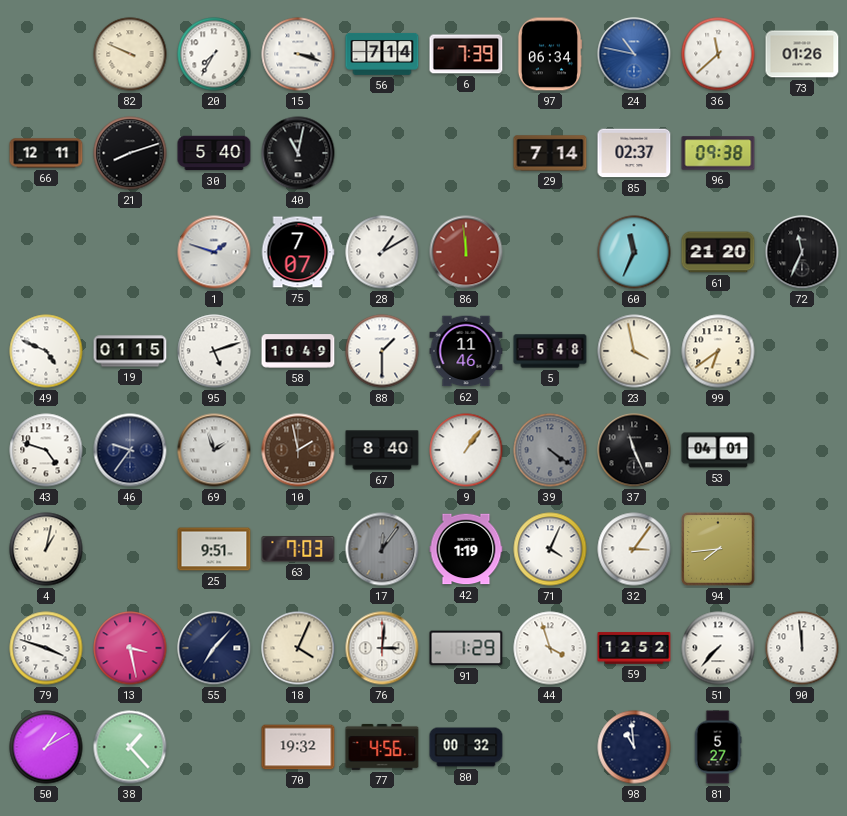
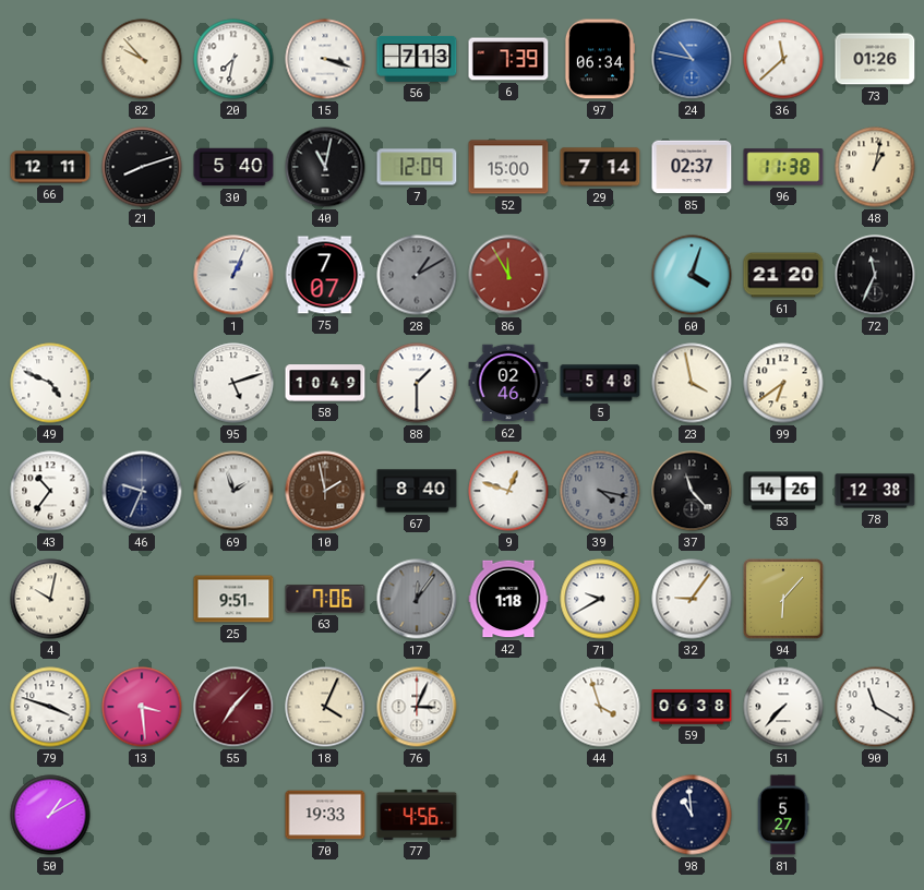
82: 9:49 -> 9:53
20: 7:35 -> 7:32
56: 7:14 -> 7:13
7: none -> 12:09
52: none -> 15:00
96: 09:38 -> 11:38
48: none -> 1:02
1: 1:48 -> 1:04
28 dial: white -> grey
86: 11:59 -> 11:55
60: 11:34 -> 4:03
19: 01:15 -> none
62: 11:46 -> 02:46
43: 4:48 -> 10:36
46: 9:36 -> 9:34
9: 1:06 -> 12:48
39: 4:21 -> 4:17
37: 11:26 -> 11:23
53: 04:01 -> 14:26
78: none -> 12:38
4: 1:02 -> 10:02
63: 7:03 -> 7:06
42: 1:19 -> 1:18
71: 4:04 -> 9:40
32: 3:06 -> 9:06
94: 7:44 -> 6:07
13: 3:28 -> 3:29
55 dial: navy -> burgundy
76: 3:01 -> 3:04
91: 1:29 -> none
59: 12:52 -> 06:38
90: 11:59 -> 11:20
38: 1:23 -> none
70: 19:32 -> 19:33
80: 00:32 -> none
